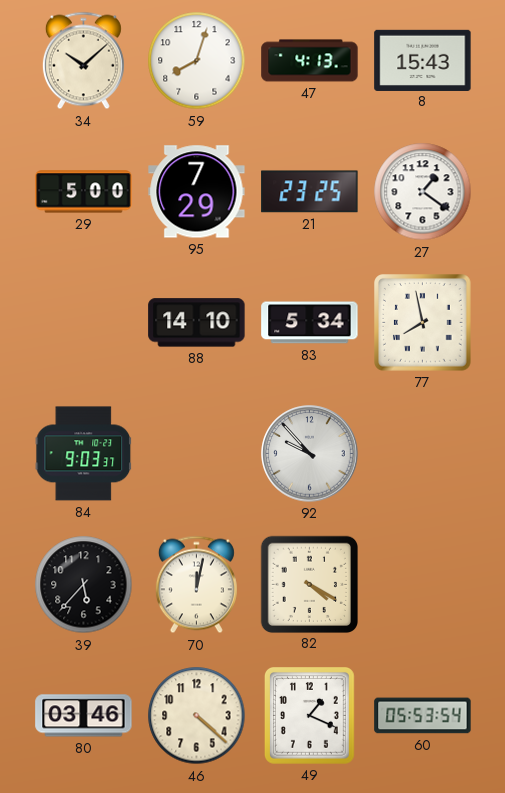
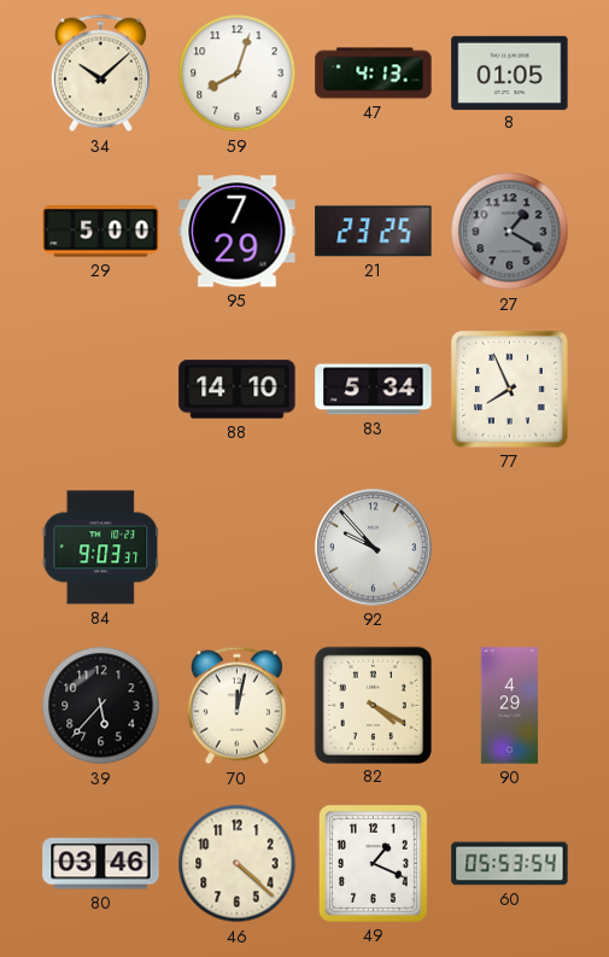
8: 15:43 -> 01:05
27: 1:21 -> 1:20
27 dial: white -> grey
77: 7:58 -> 7:56
90: none -> 4:29
